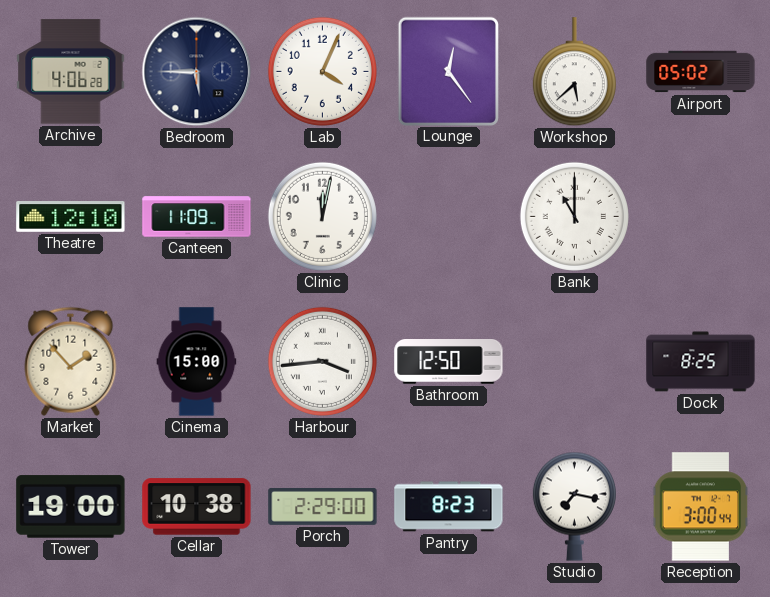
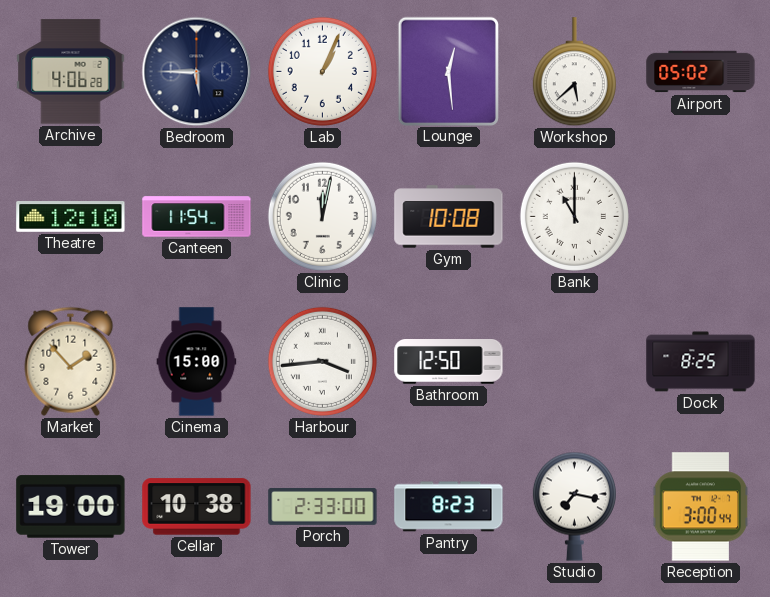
Lab: 4:04 -> 1:04
Lounge: 12:24 -> 12:29
Canteen: 11:09 -> 11:54
Gym: none -> 10:08
Porch: 2:29 -> 2:33
